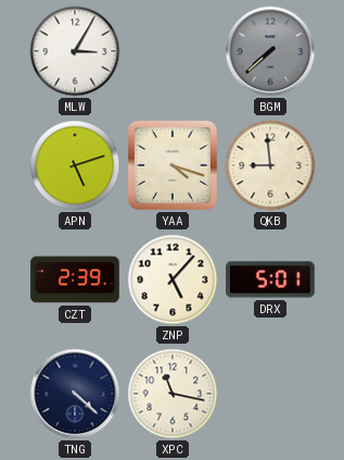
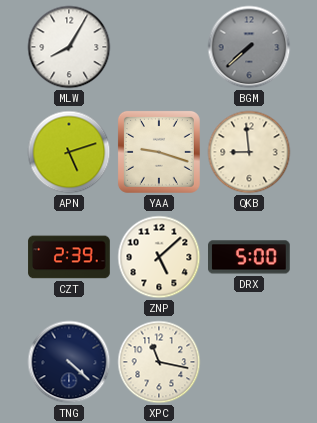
MLW: 3:05 -> 8:05
YAA: 4:18 -> 9:18
ZNP: 5:07 -> 5:08
DRX: 5:01 -> 5:00
